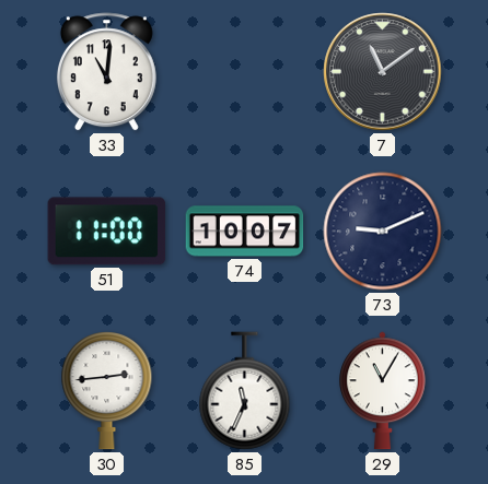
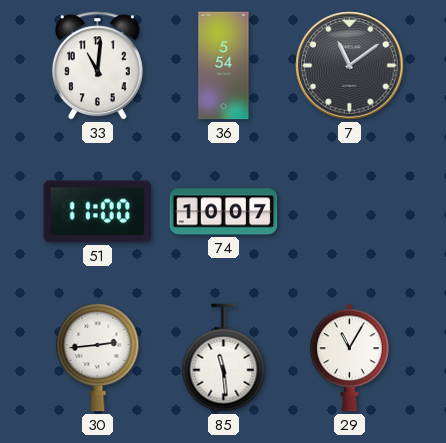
36: none -> 5:54
73: 9:11 -> none
85: 11:34 -> 11:29
